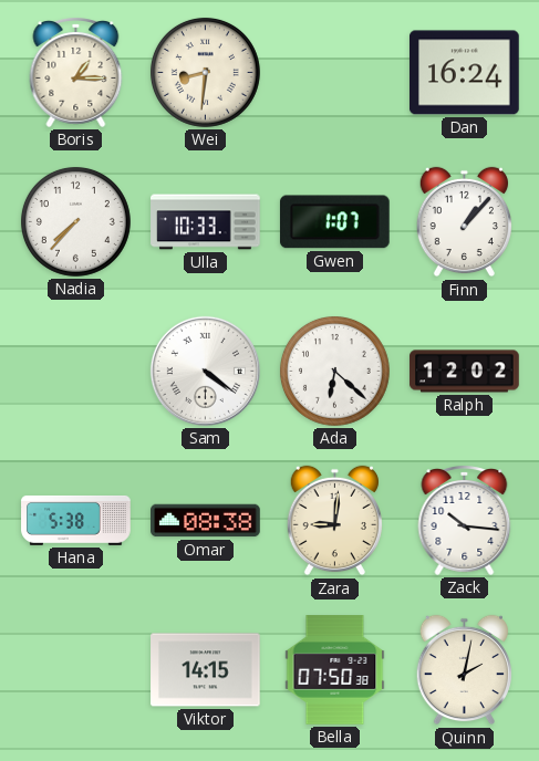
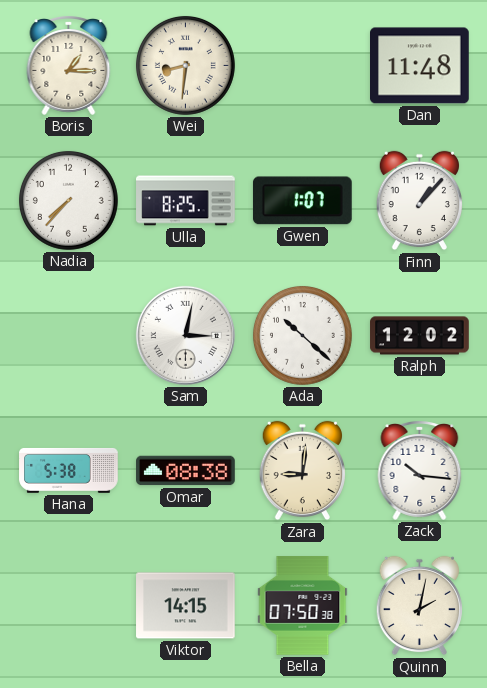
Dan: 16:24 -> 11:48
Ulla: 10:33 -> 8:25
Sam: 4:21 -> 3:02
Ada: 6:22 -> 10:22
